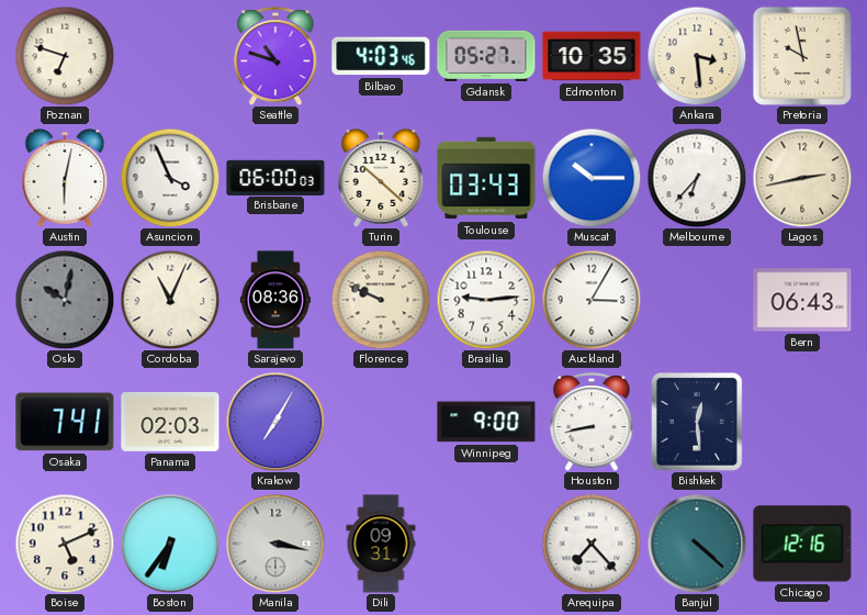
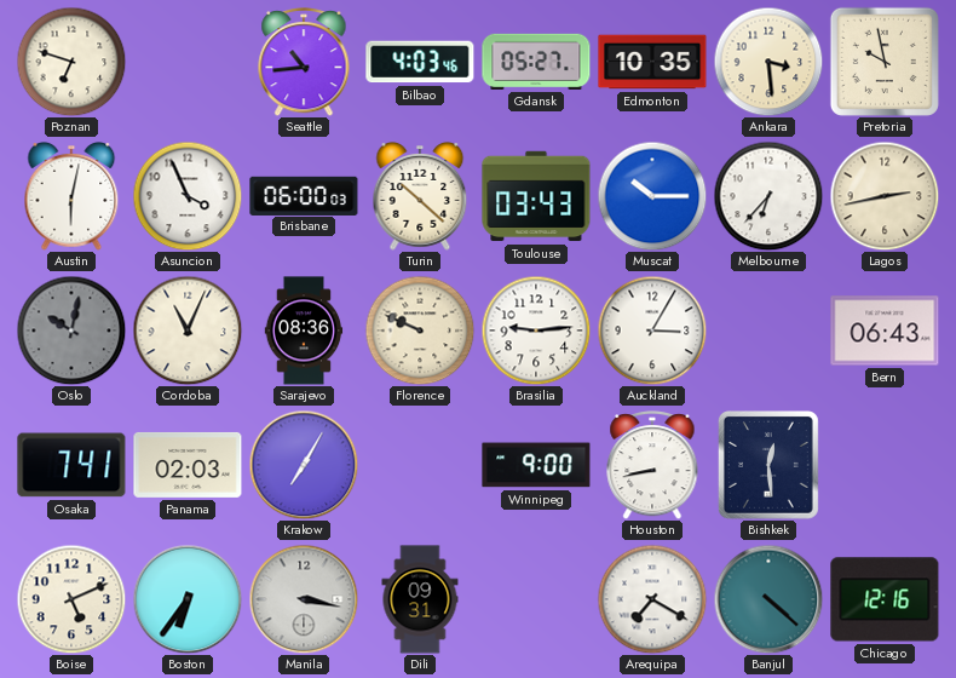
Seattle: 10:48 -> 10:44
Arequipa: 7:23 -> 7:20
